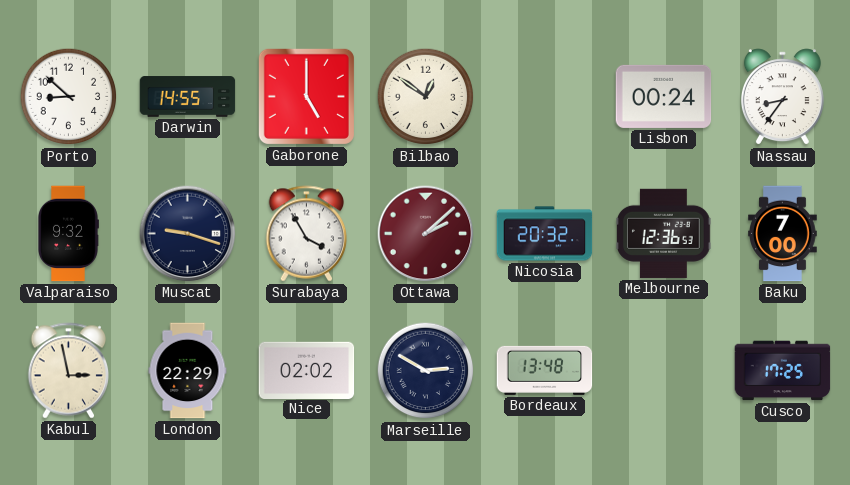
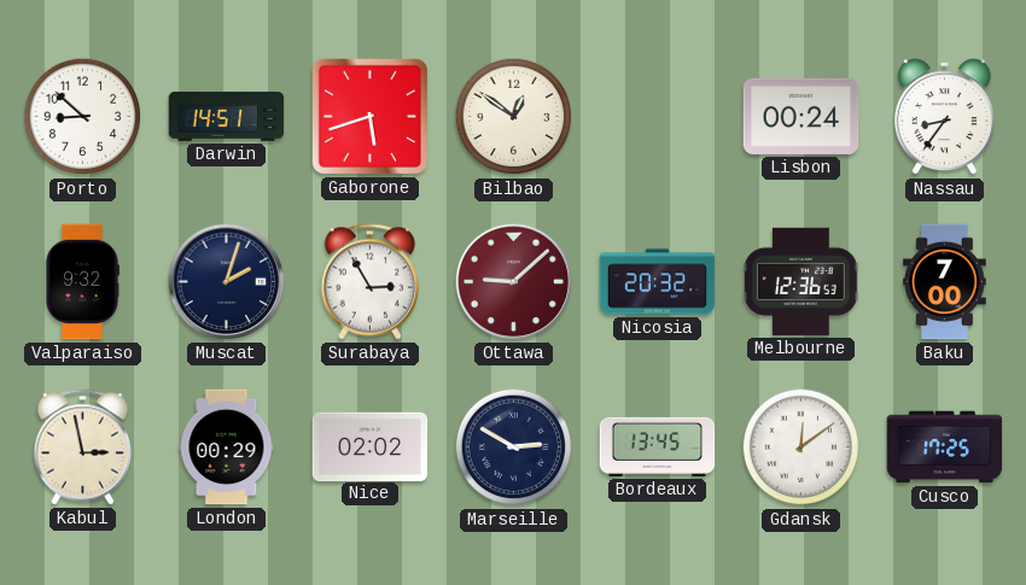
Darwin: 14:55 -> 14:51
Gaborone: 5:00 -> 5:42
Muscat: 9:18 -> 2:03
Surabaya: 3:55 -> 2:55
Ottawa: 2:08 -> 9:08
London: 22:29 -> 00:29
Bordeaux: 13:48 -> 13:45
Gdansk: none -> 12:09
